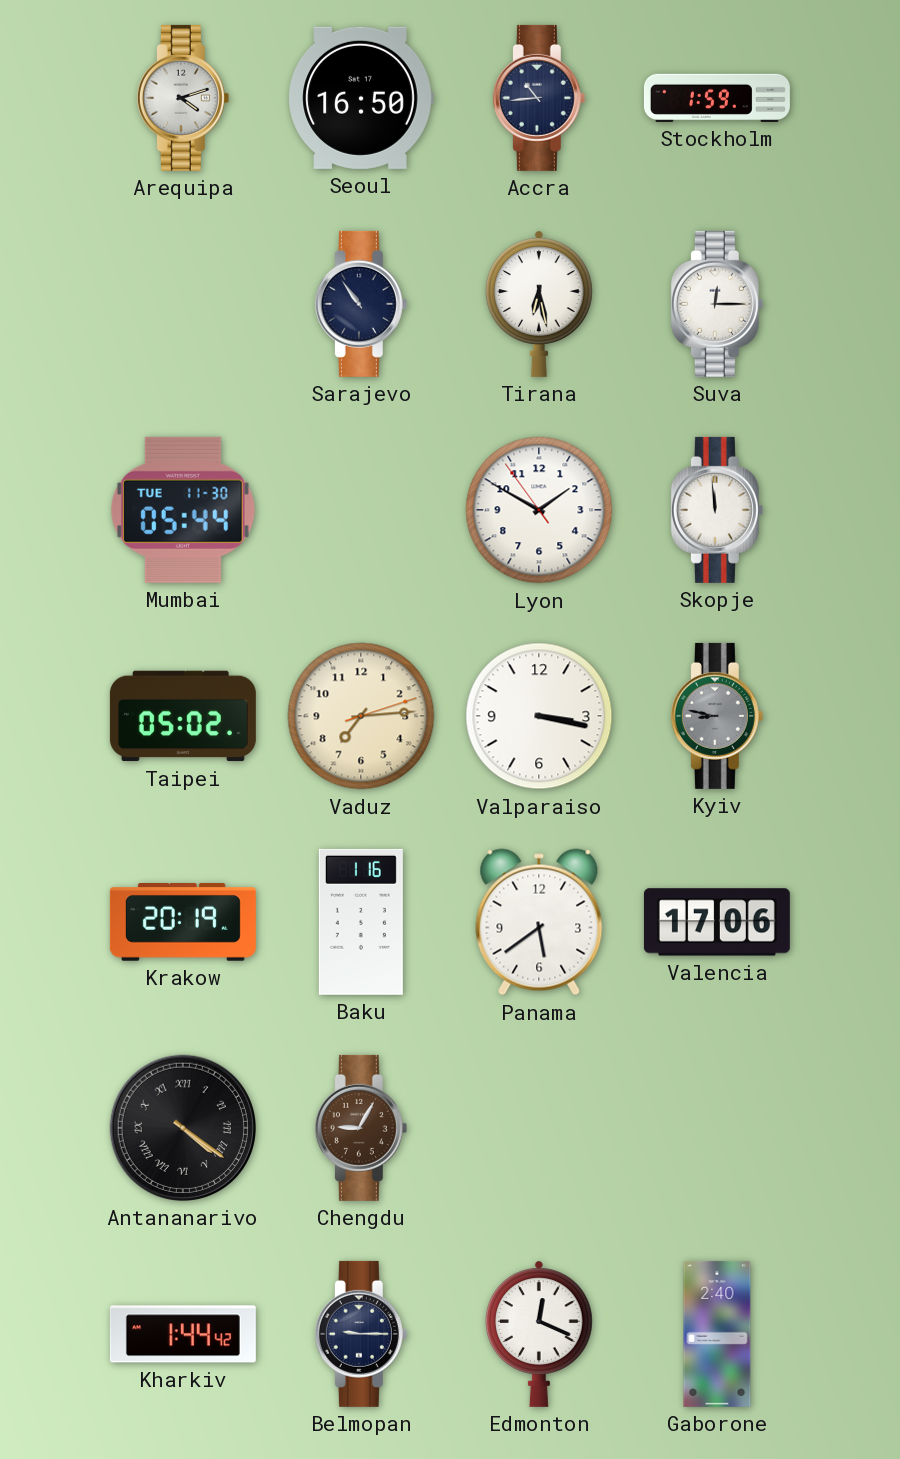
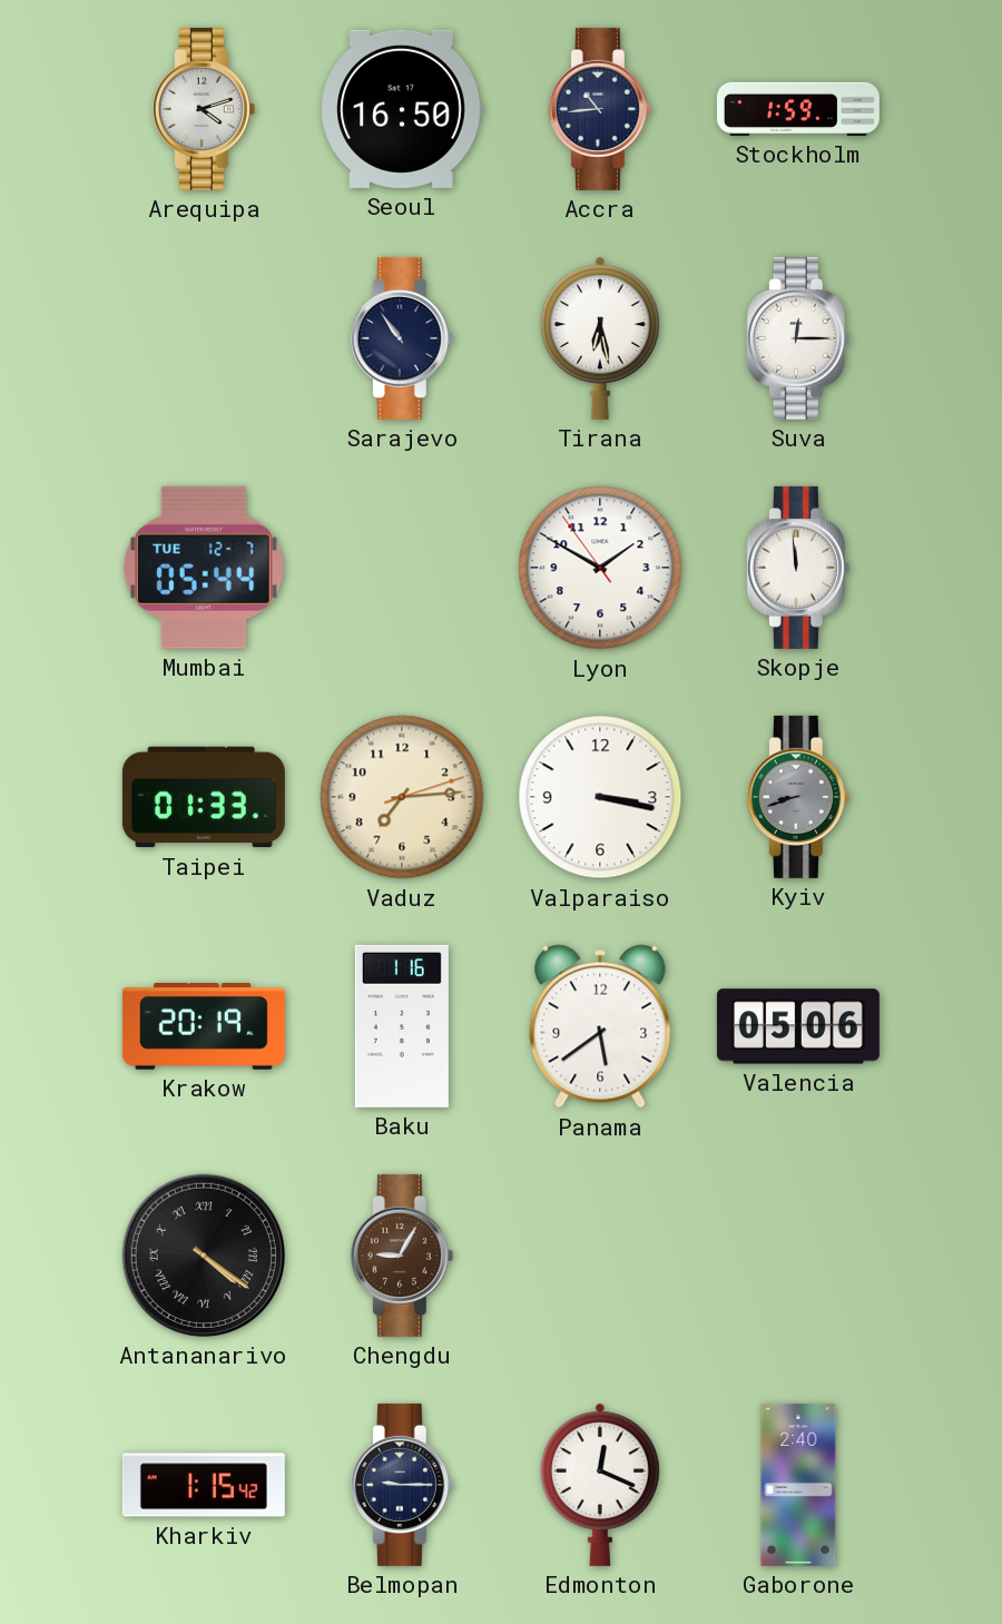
Mumbai date: TUE 11-30 -> TUE 12-7
Taipei: 05:02 -> 01:33
Kyiv: 8:47 -> 8:42
Valencia: 17:06 -> 05:06
Kharkiv: 1:44 -> 1:15
